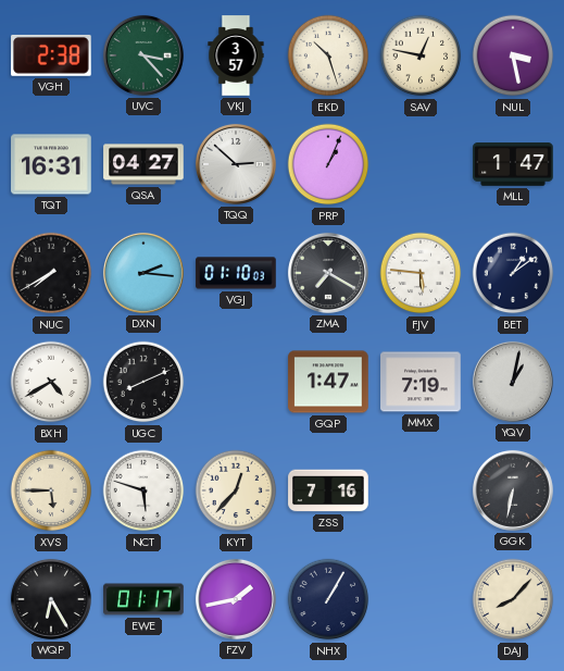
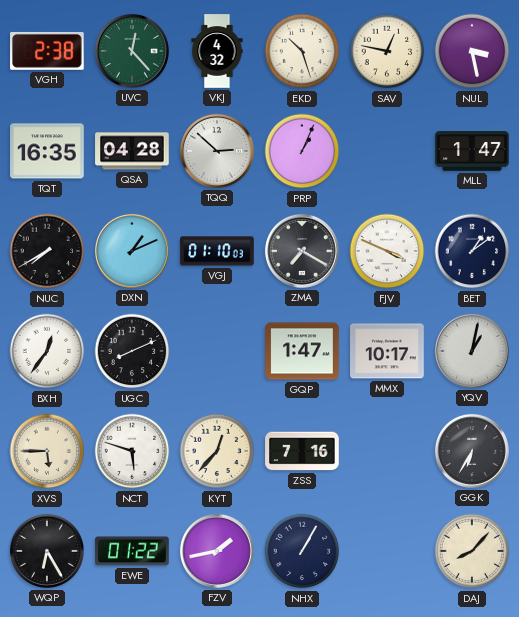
UVC: 3:23 -> 12:23
VKJ: 3:57 -> 4:32
TQT: 16:31 -> 16:35
QSA: 04:27 -> 04:28
DXN: 2:16 -> 1:11
FJV: 5:46 -> 3:49
BXH: 4:40 -> 12:36
MMX: 7:19 -> 10:17
GGK: 6:32 -> 6:35
EWE: 01:17 -> 01:22
